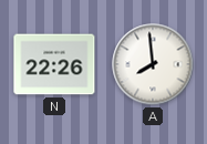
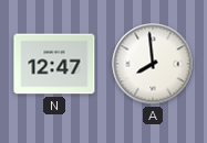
N: 22:26 -> 12:47
